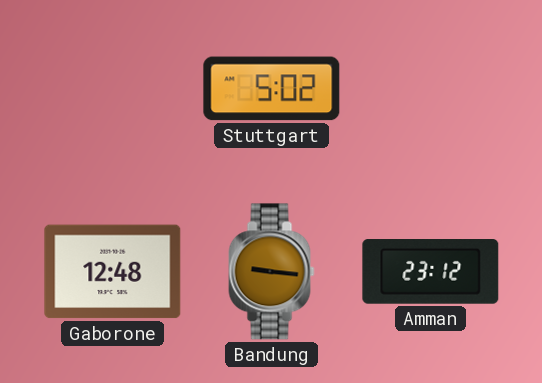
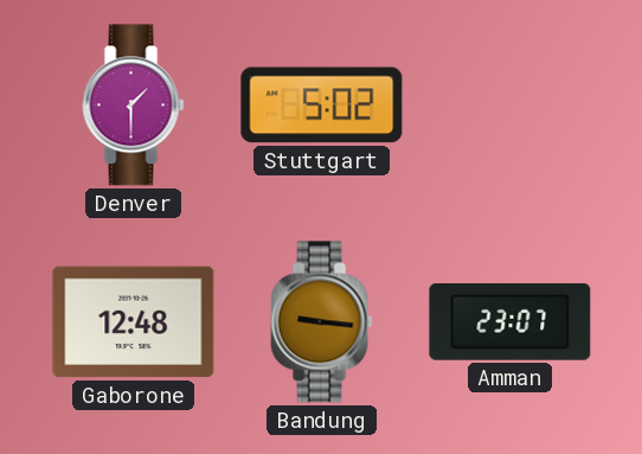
Denver: none -> 1:30
Amman: 23:12 -> 23:07
